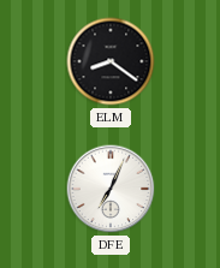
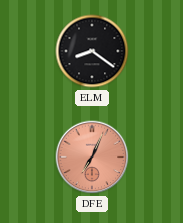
DFE dial: white -> salmon
